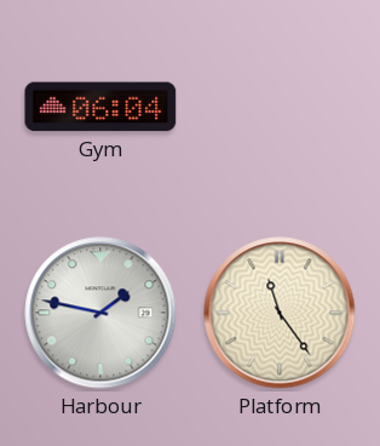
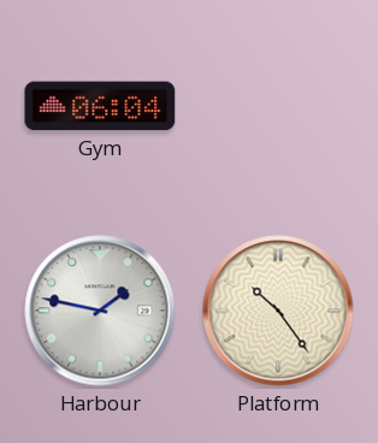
Platform: 11:24 -> 10:24
